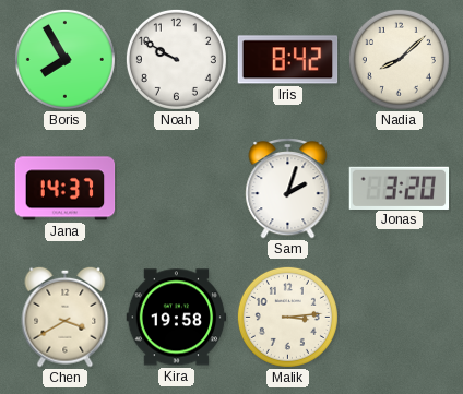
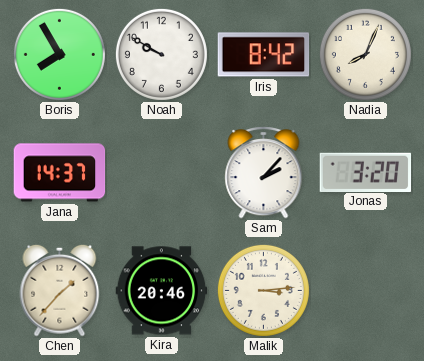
Nadia: 8:08 -> 8:04
Sam: 2:03 -> 2:07
Chen: 3:40 -> 1:37
Kira: 19:58 -> 20:46
